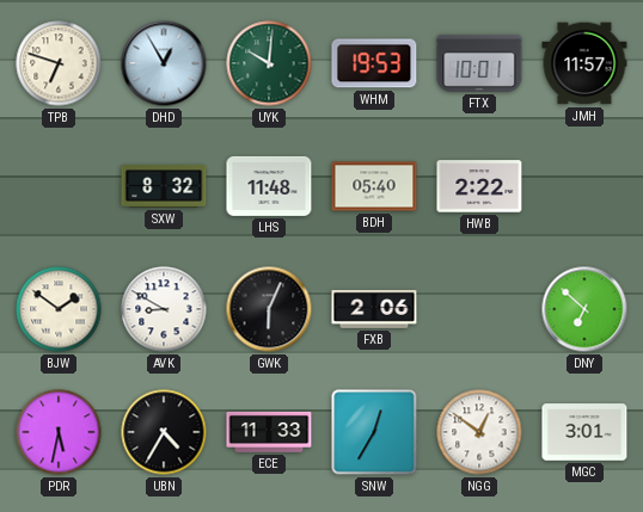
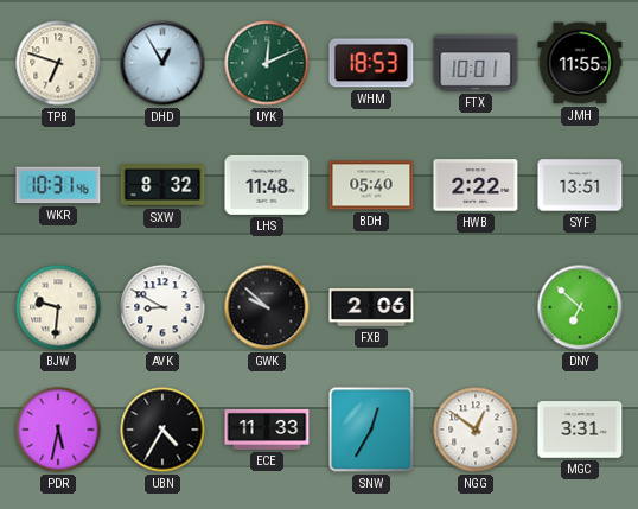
UYK: 10:01 -> 12:11
WHM: 19:53 -> 18:53
JMH: 11:57 -> 11:55
WKR: none -> 10:31
SYF: none -> 13:51
BJW: 1:51 -> 9:31
GWK: 6:04 -> 9:52
MGC: 3:01 -> 3:31
